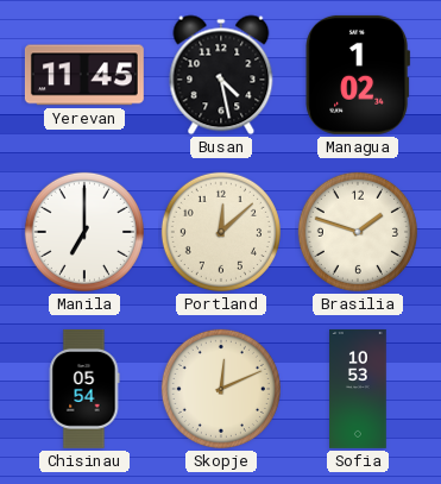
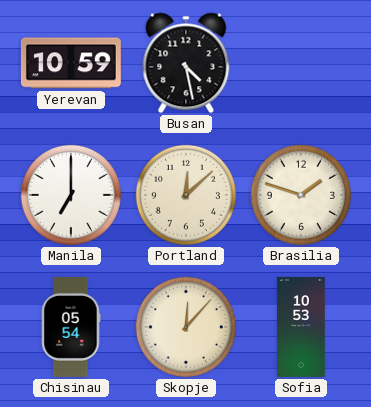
Yerevan: 11:45 -> 10:59
Managua: 1:02 -> none
Skopje: 12:11 -> 12:07
